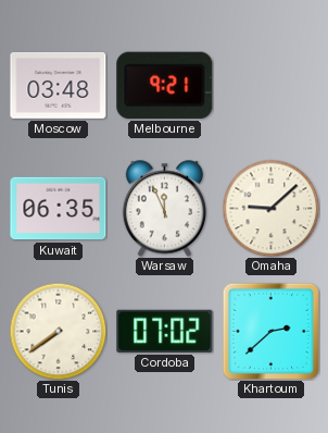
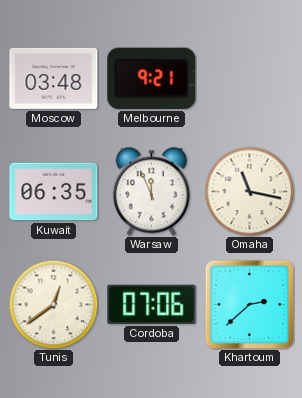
Omaha: 9:08 -> 11:17
Tunis: 7:39 -> 12:39
Cordoba: 07:02 -> 07:06
